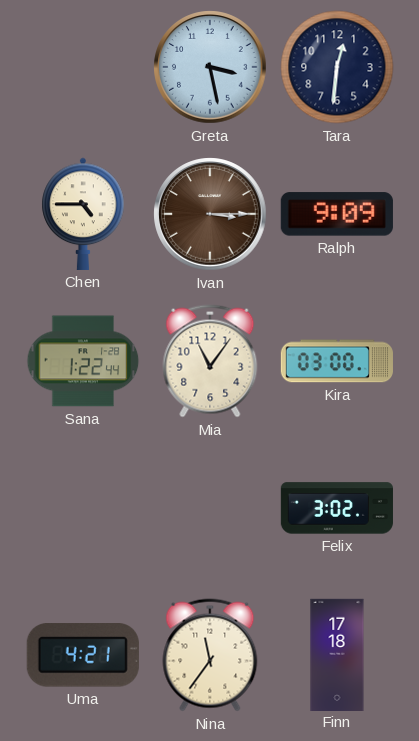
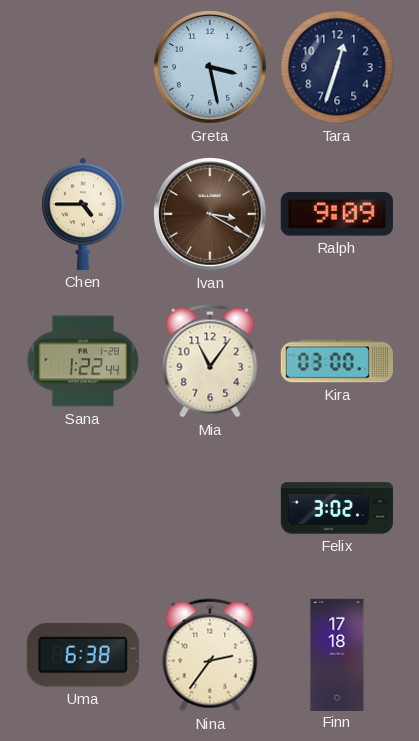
Tara: 12:31 -> 12:33
Ivan: 3:15 -> 3:20
Uma: 4:21 -> 6:38
Nina: 11:36 -> 2:36
